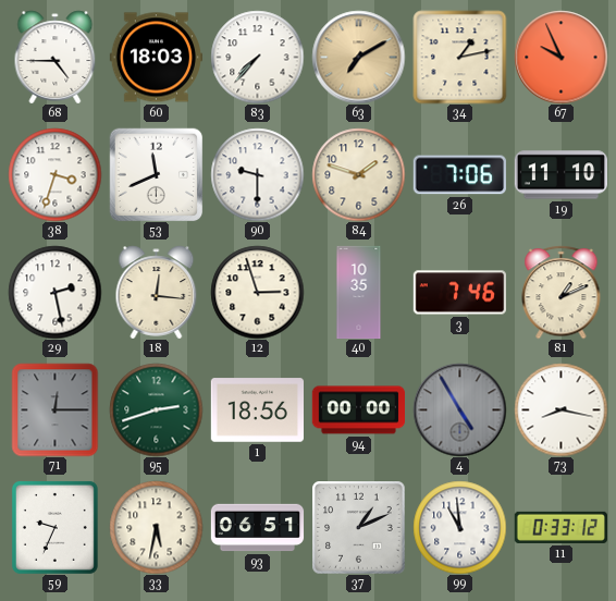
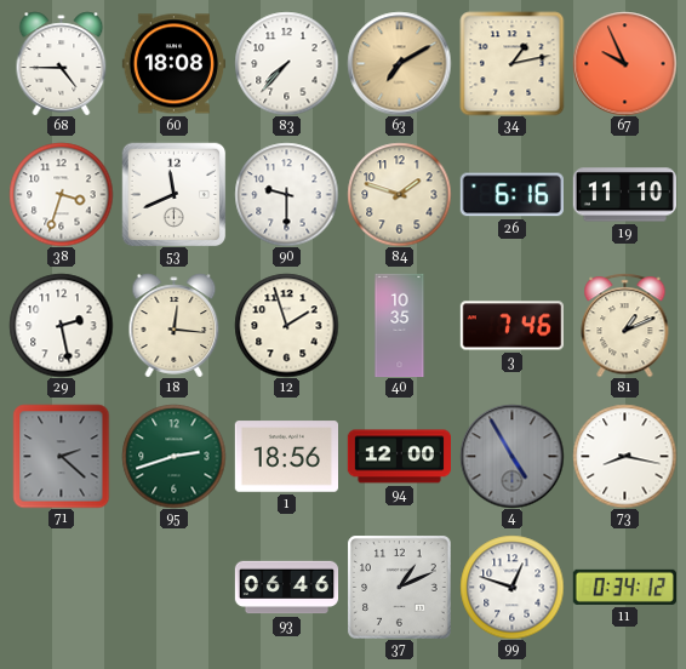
60: 18:03 -> 18:08
26: 7:06 -> 6:16
12: 2:57 -> 1:57
71: 12:15 -> 2:22
94: 00:00 -> 12:00
59: 9:34 -> none
33: 5:32 -> none
93: 06:51 -> 06:46
99: 10:59 -> 12:48
11: 0:33 -> 0:34
